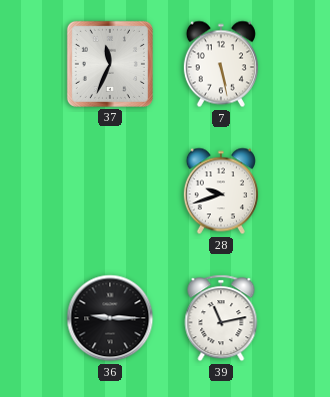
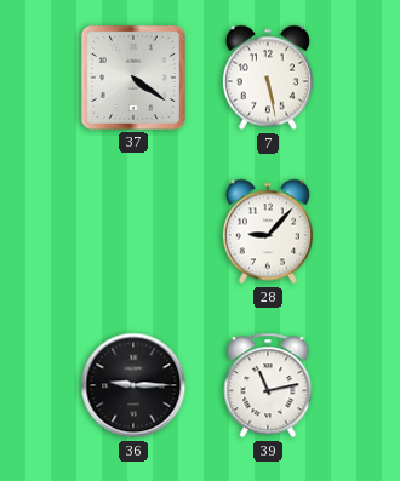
37: 11:34 -> 4:21
28: 9:42 -> 9:07
